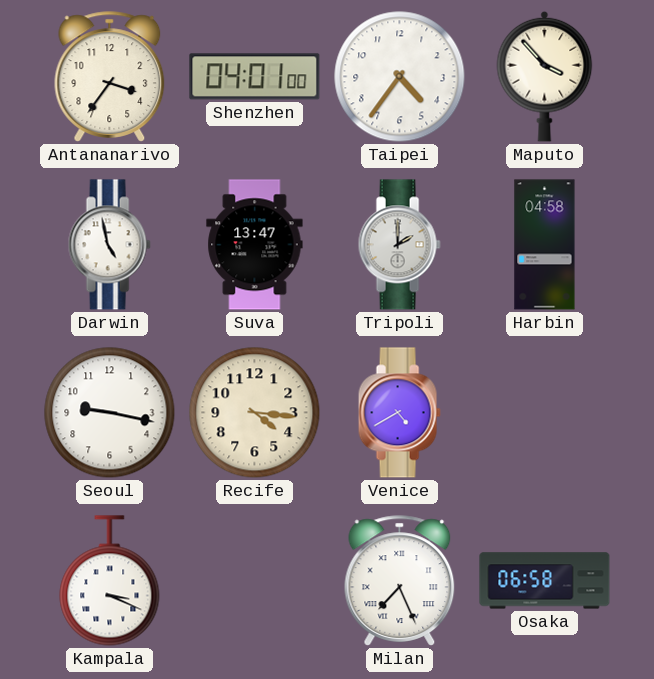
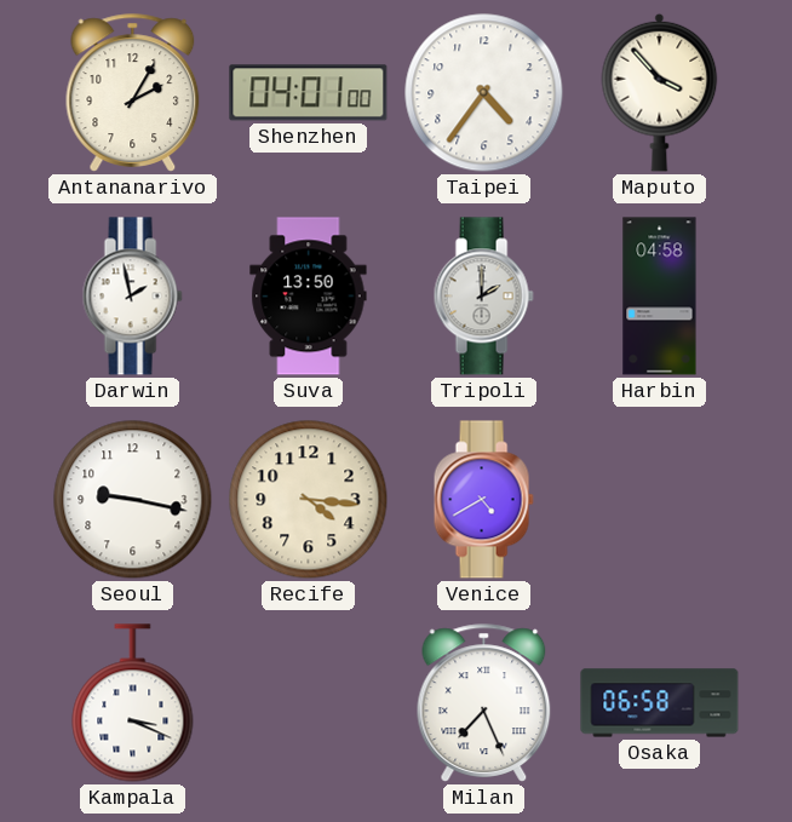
Antananarivo: 3:36 -> 2:05
Darwin: 4:58 -> 1:58
Suva: 13:47 -> 13:50
